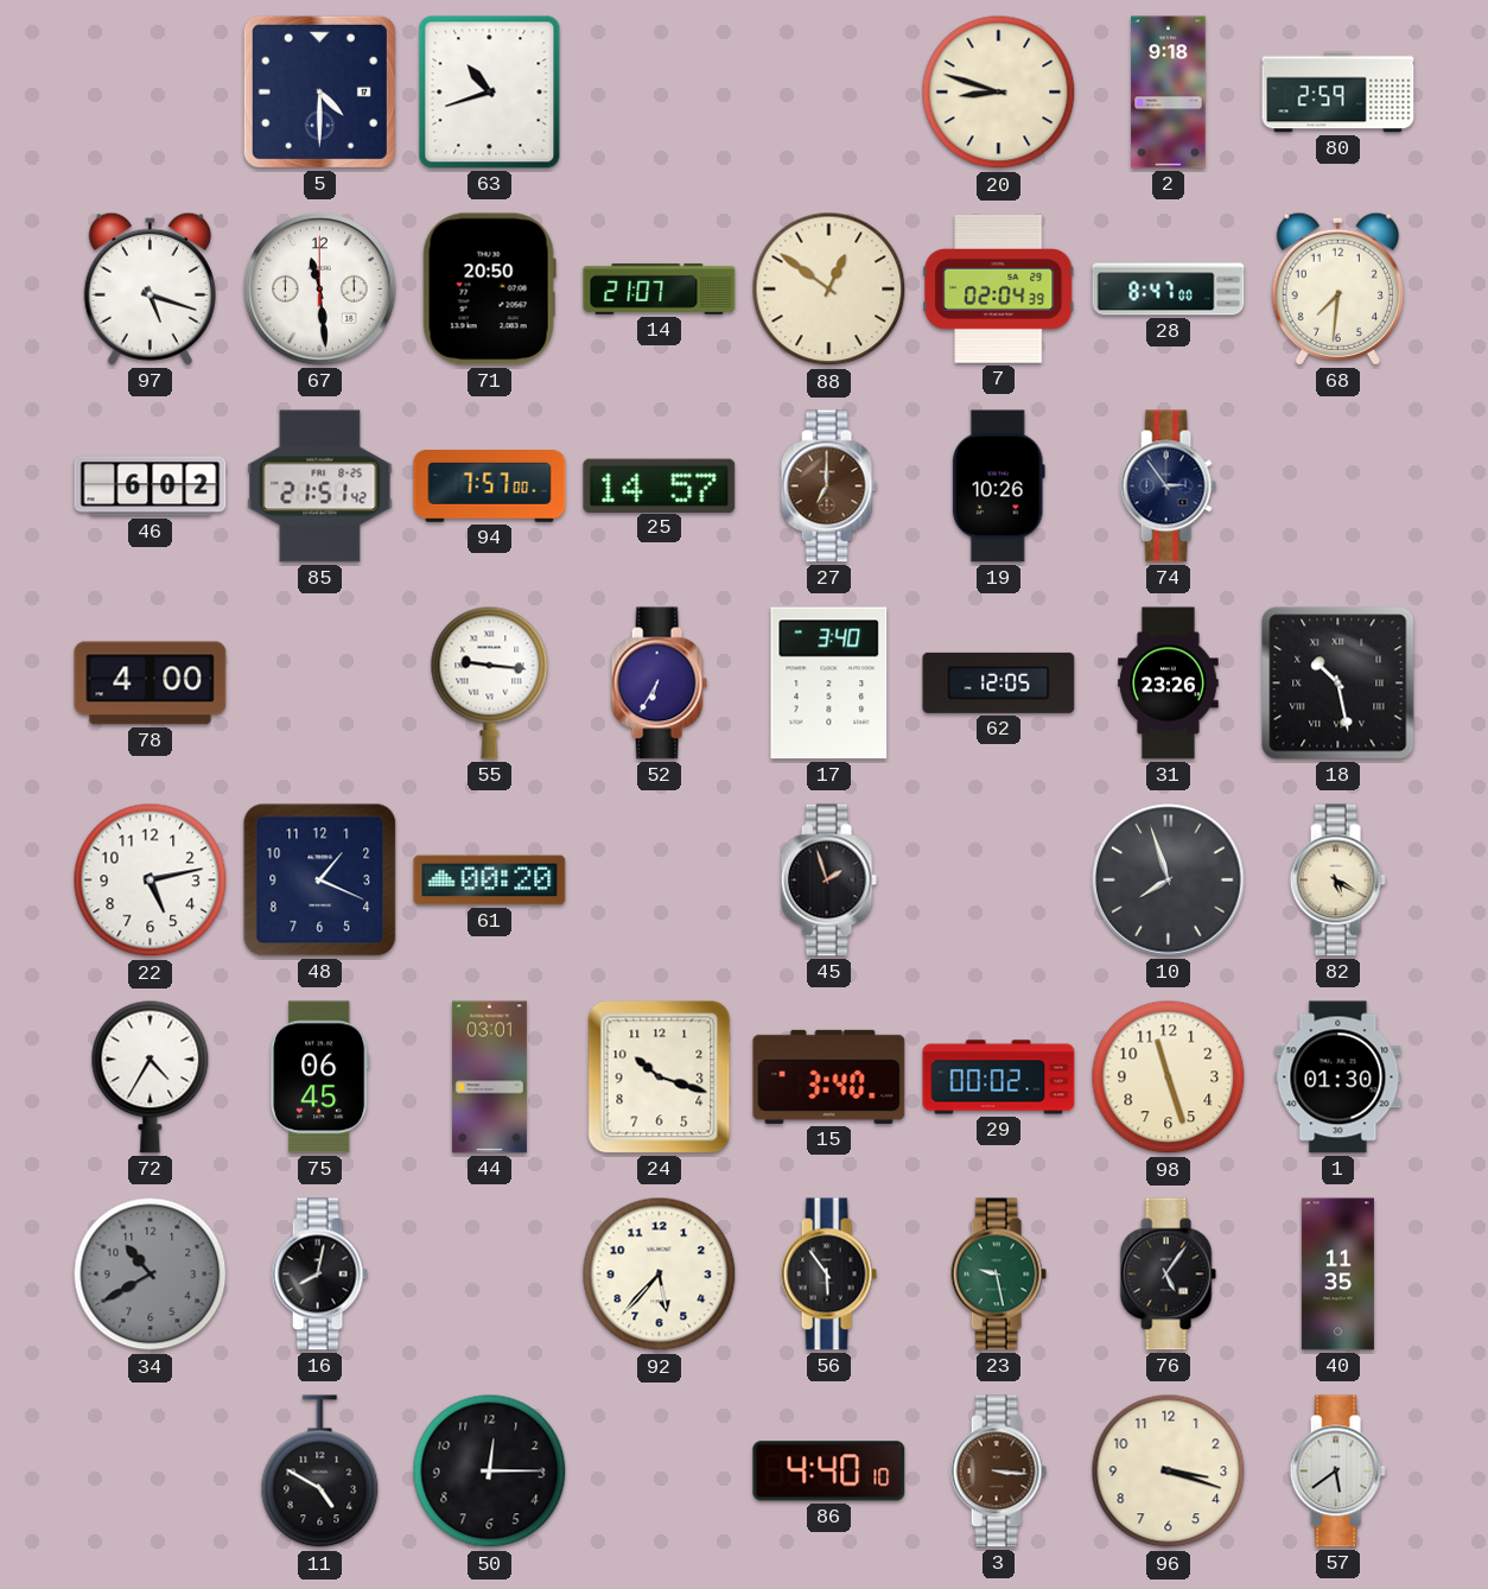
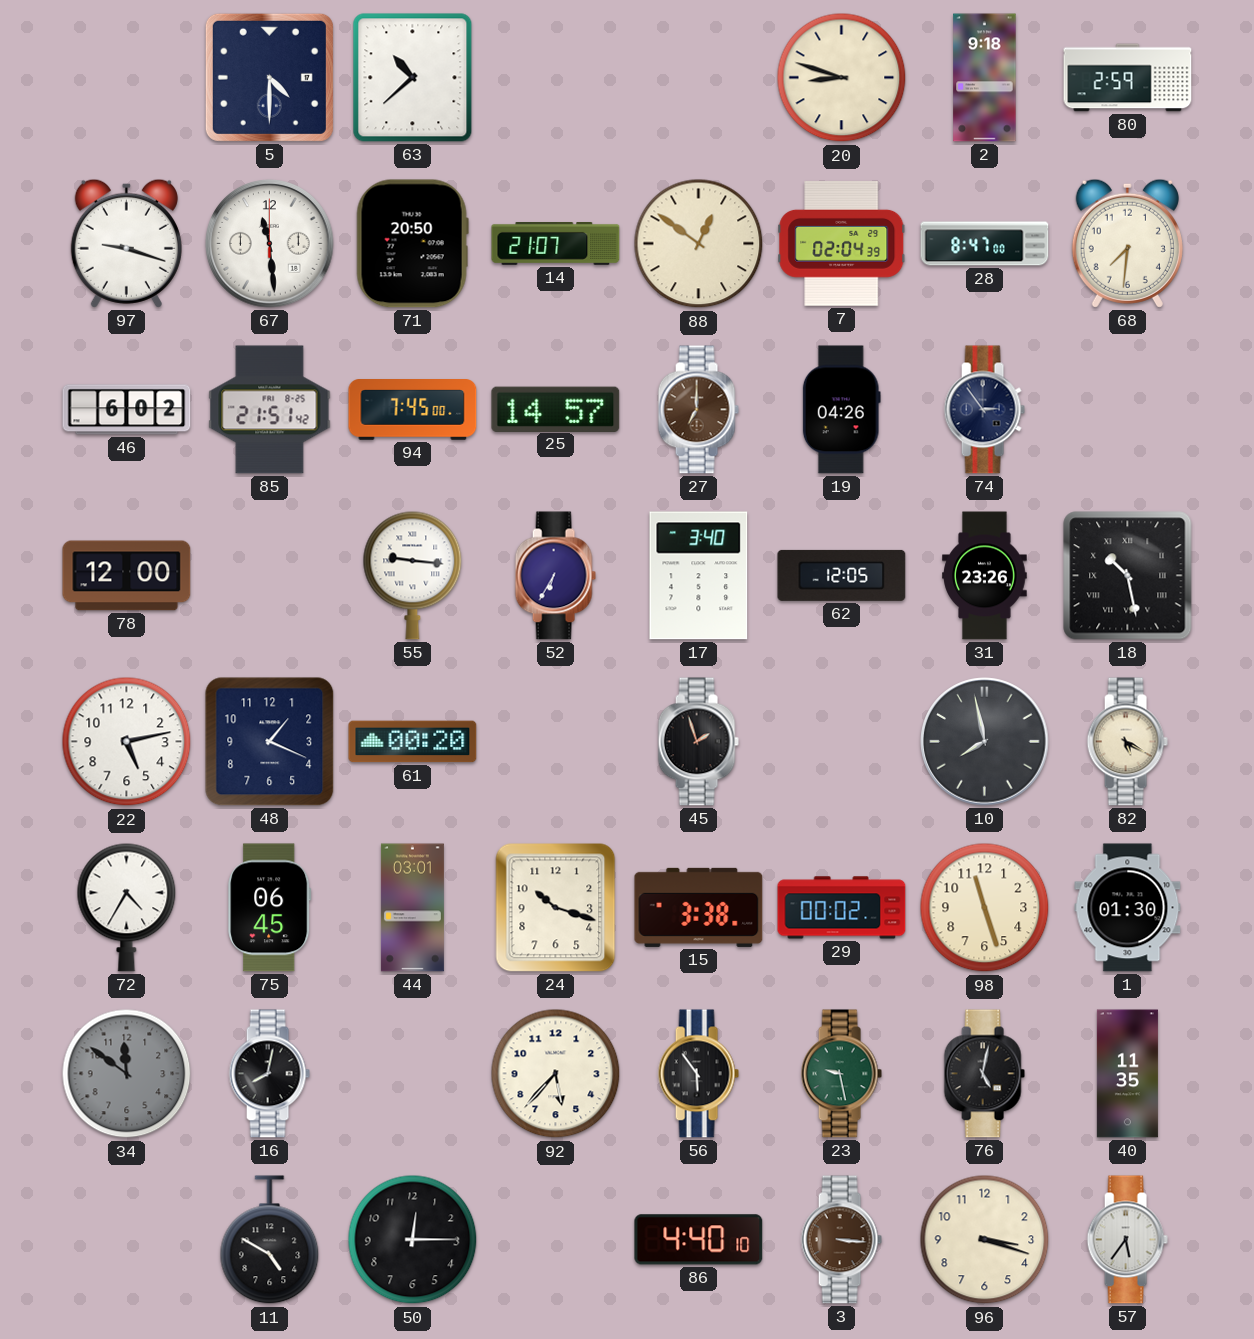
63: 10:42 -> 10:38
97: 5:18 -> 9:18
94: 7:57 -> 7:45
19: 10:26 -> 04:26
78: 4:00 -> 12:00
10: 7:57 -> 7:58
15: 3:40 -> 3:38
34: 10:40 -> 11:51
76: 5:06 -> 5:02
57: 5:39 -> 5:36
